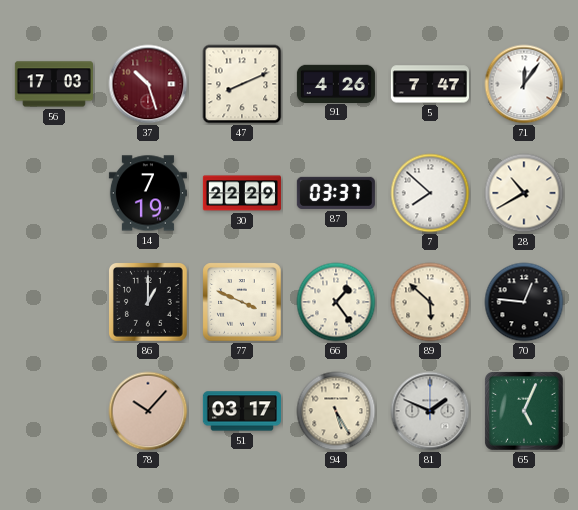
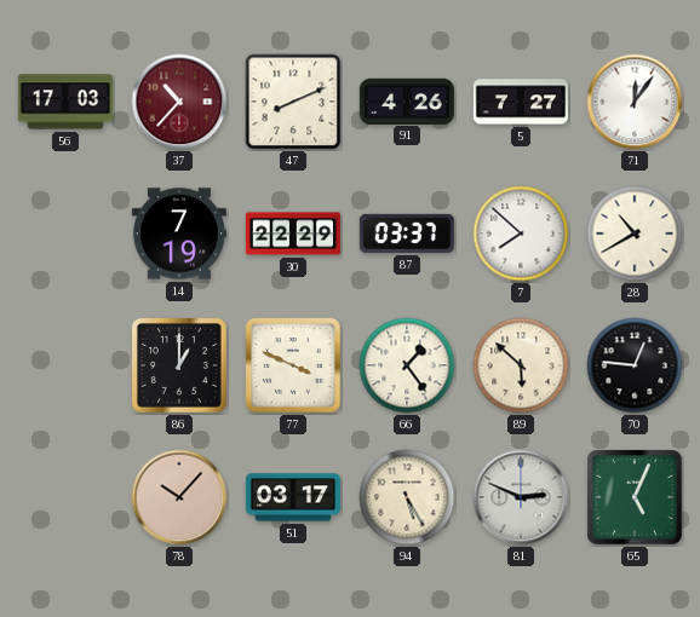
37: 10:27 -> 10:37
5: 7:47 -> 7:27
81: 1:49 -> 2:49
